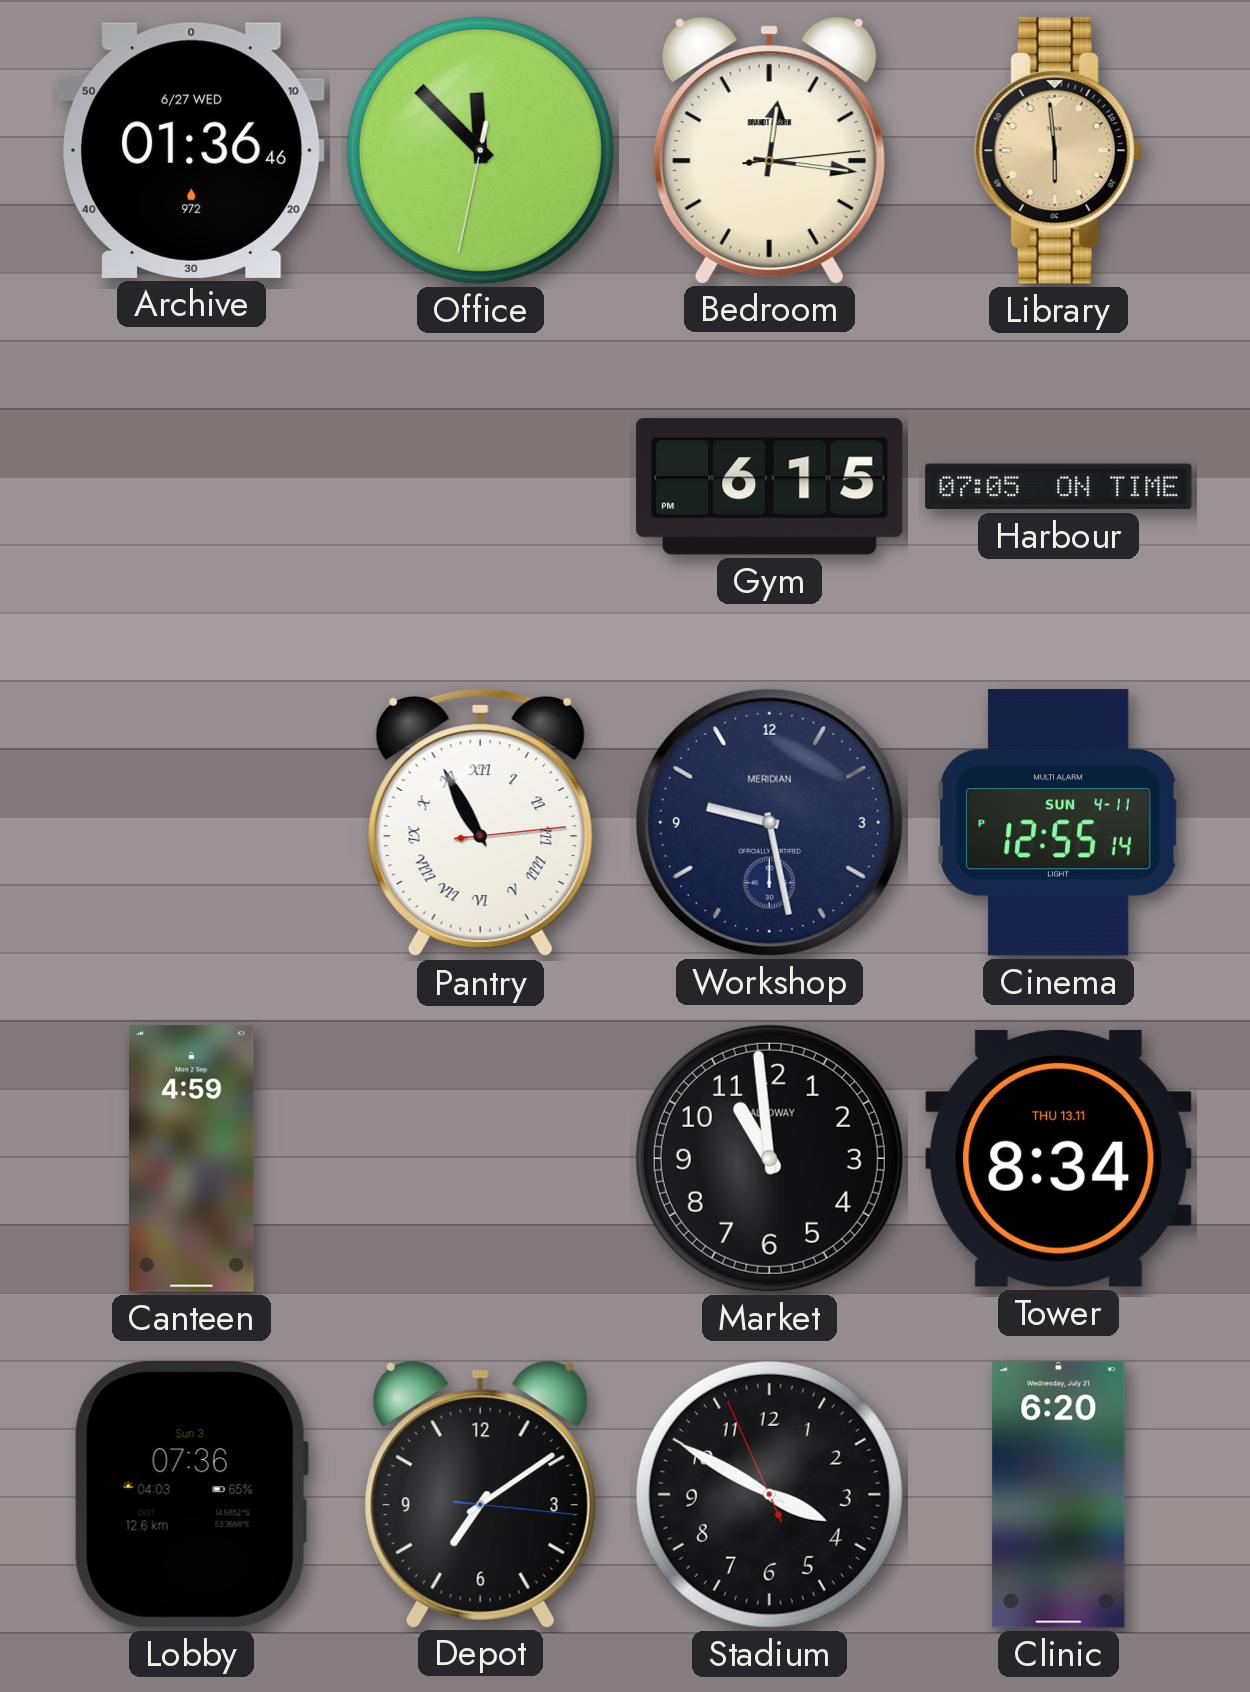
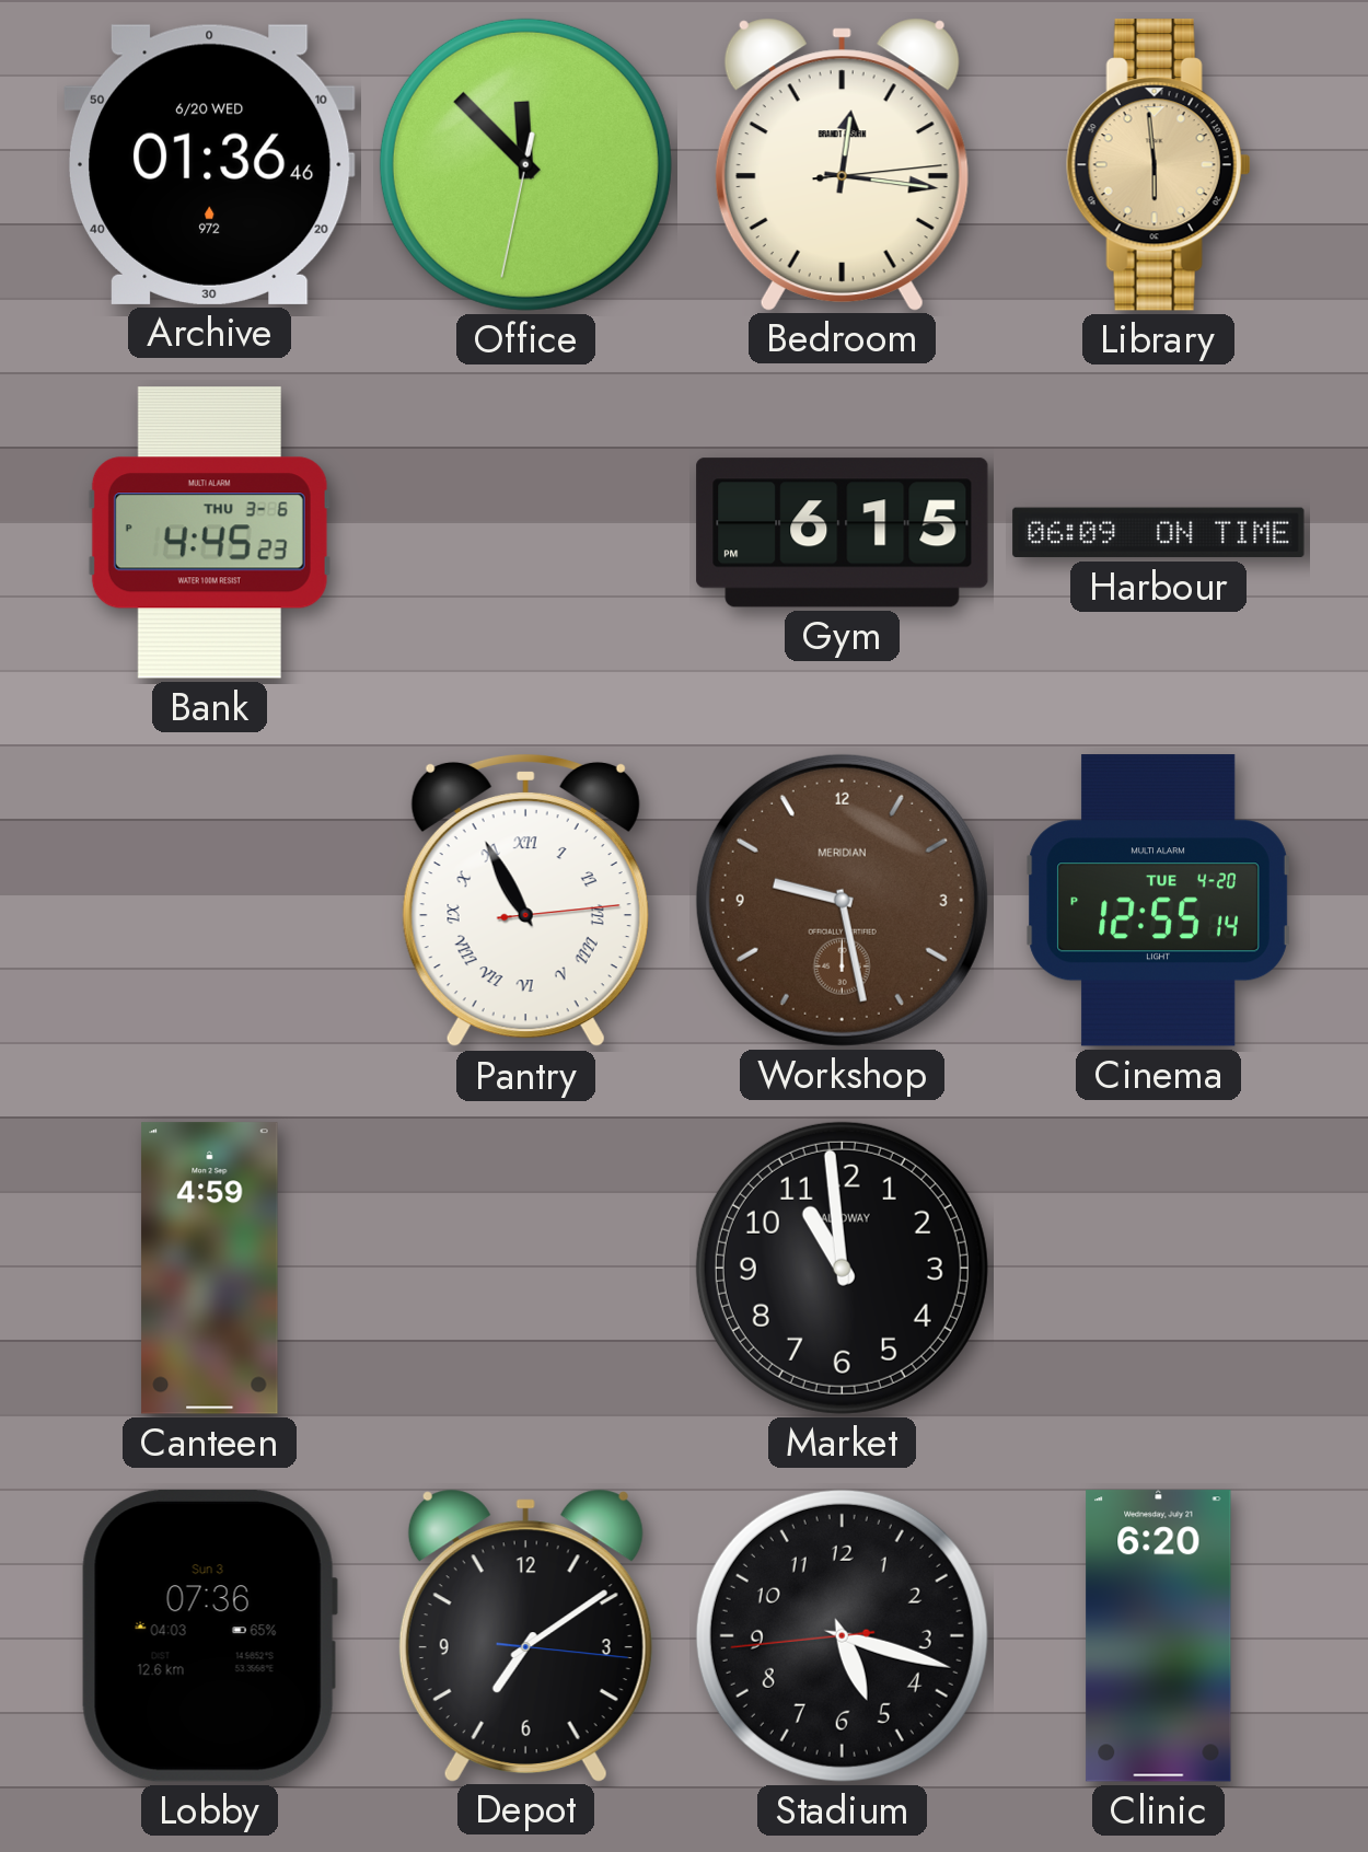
Archive date: 6/27 WED -> 6/20 WED
Bank: none -> 4:45
Harbour: 07:05 -> 06:09
Workshop dial: navy -> brown
Cinema date: SUN 4-11 -> TUE 4-20
Tower: 8:34 -> none
Stadium: 3:49 -> 5:17
